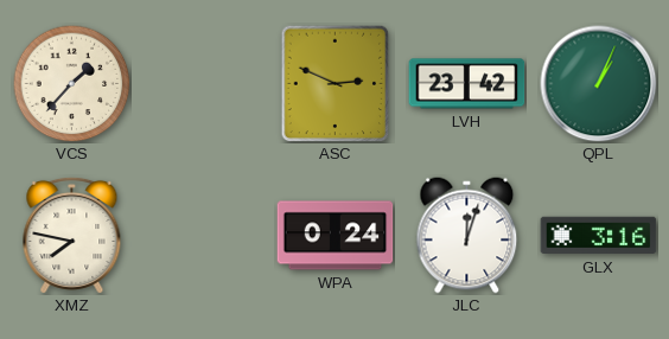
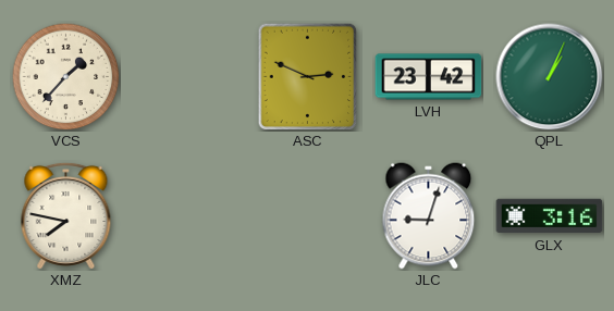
WPA: 0:24 -> none
JLC: 12:03 -> 9:03
